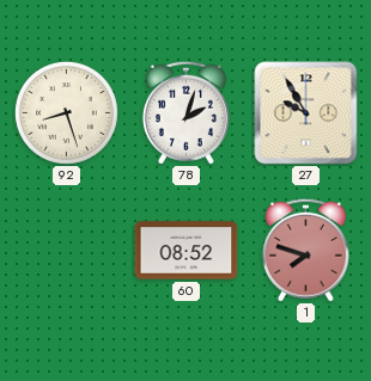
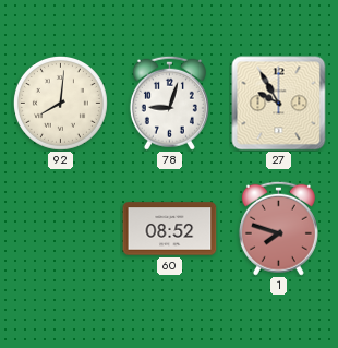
92: 8:27 -> 8:01
78: 2:03 -> 9:03
